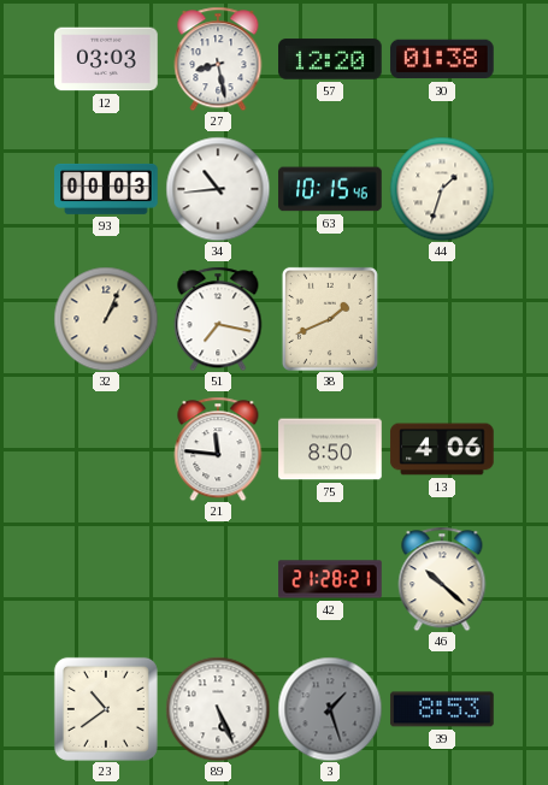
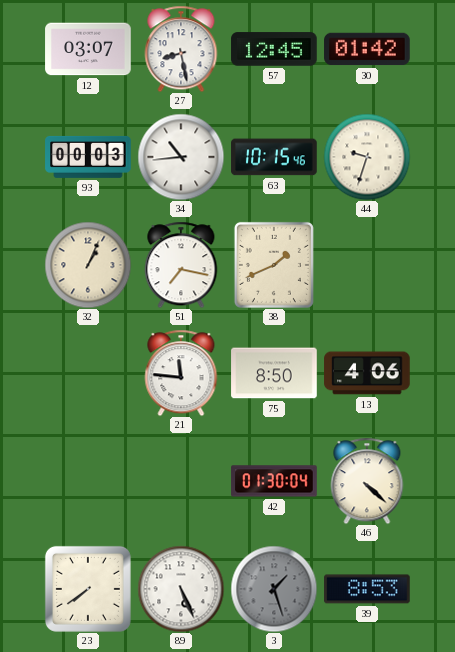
12: 03:03 -> 03:07
57: 12:20 -> 12:45
30: 01:38 -> 01:42
44: 1:33 -> 9:33
42: 21:28 -> 01:30
46: 10:22 -> 4:22
23: 10:39 -> 7:39
